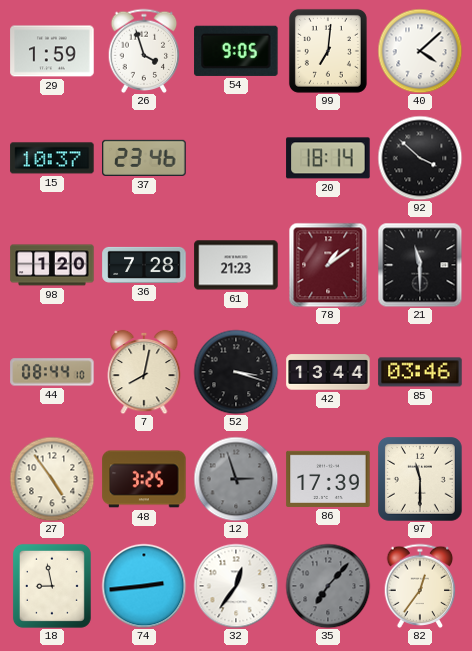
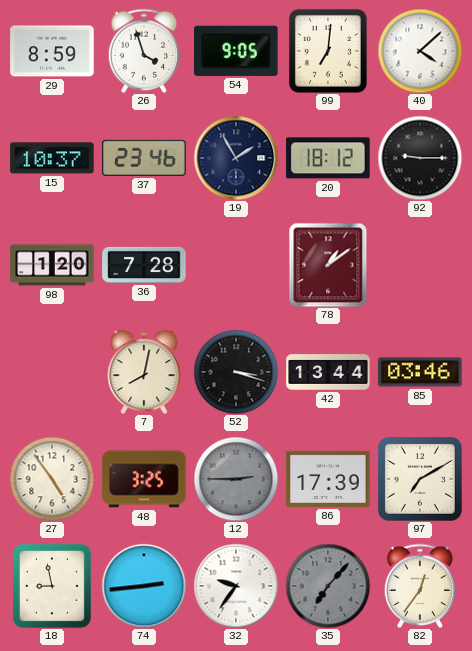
29: 1:59 -> 8:59
19: none -> 1:55
20: 18:14 -> 18:12
92: 3:52 -> 9:15
61: 21:23 -> none
21: 11:30 -> none
44: 08:44 -> none
12: 2:57 -> 2:45
97: 11:30 -> 7:10
32: 12:36 -> 9:36
